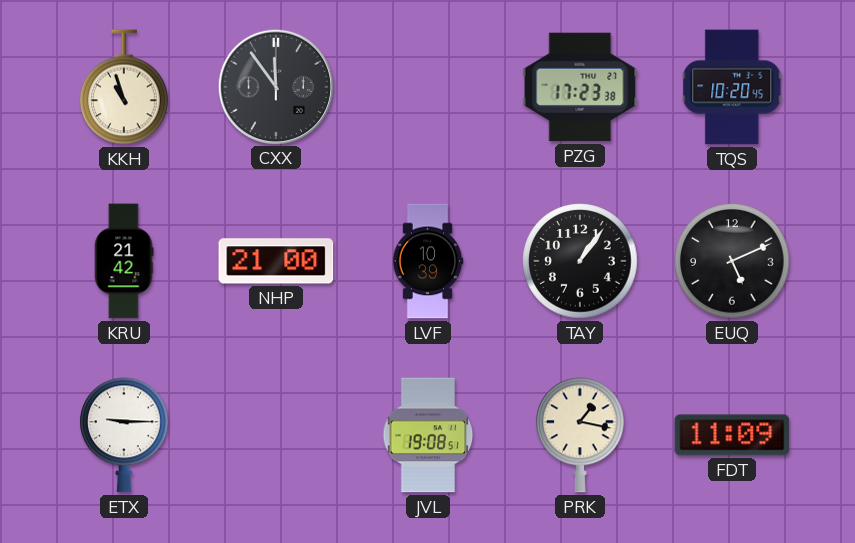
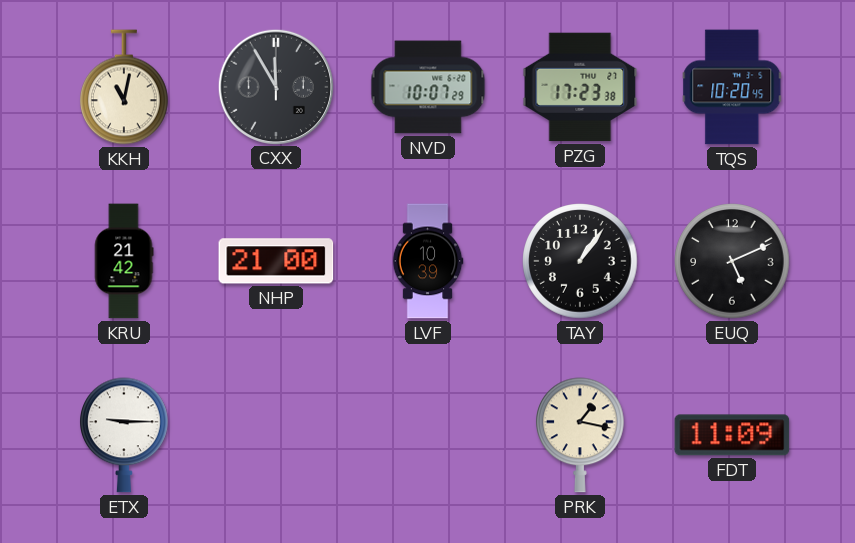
KKH: 10:57 -> 11:02
CXX: 11:54 -> 11:55
NVD: none -> 10:07
JVL: 19:08 -> none
